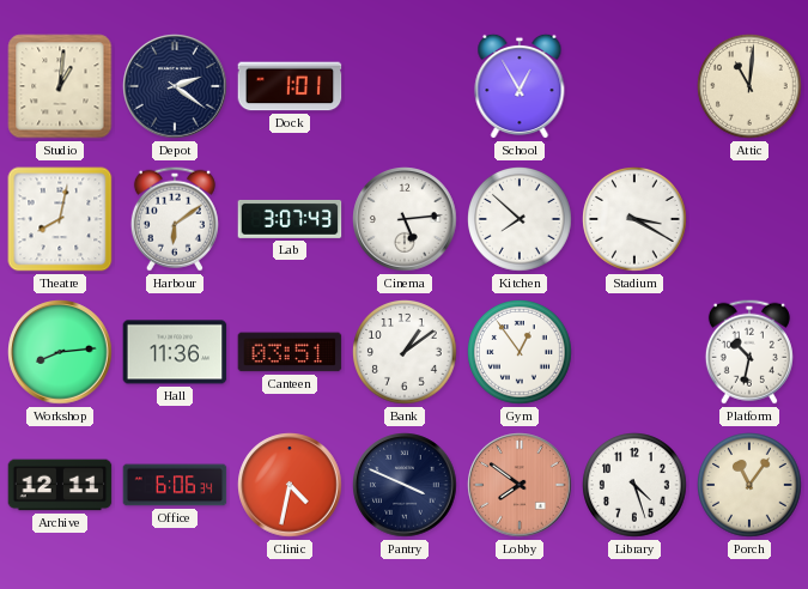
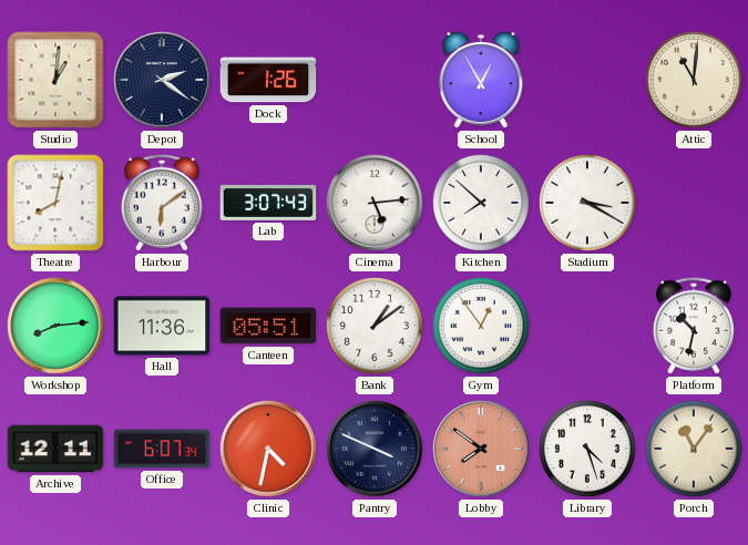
Dock: 1:01 -> 1:26
Canteen: 03:51 -> 05:51
Office: 6:06 -> 6:07
